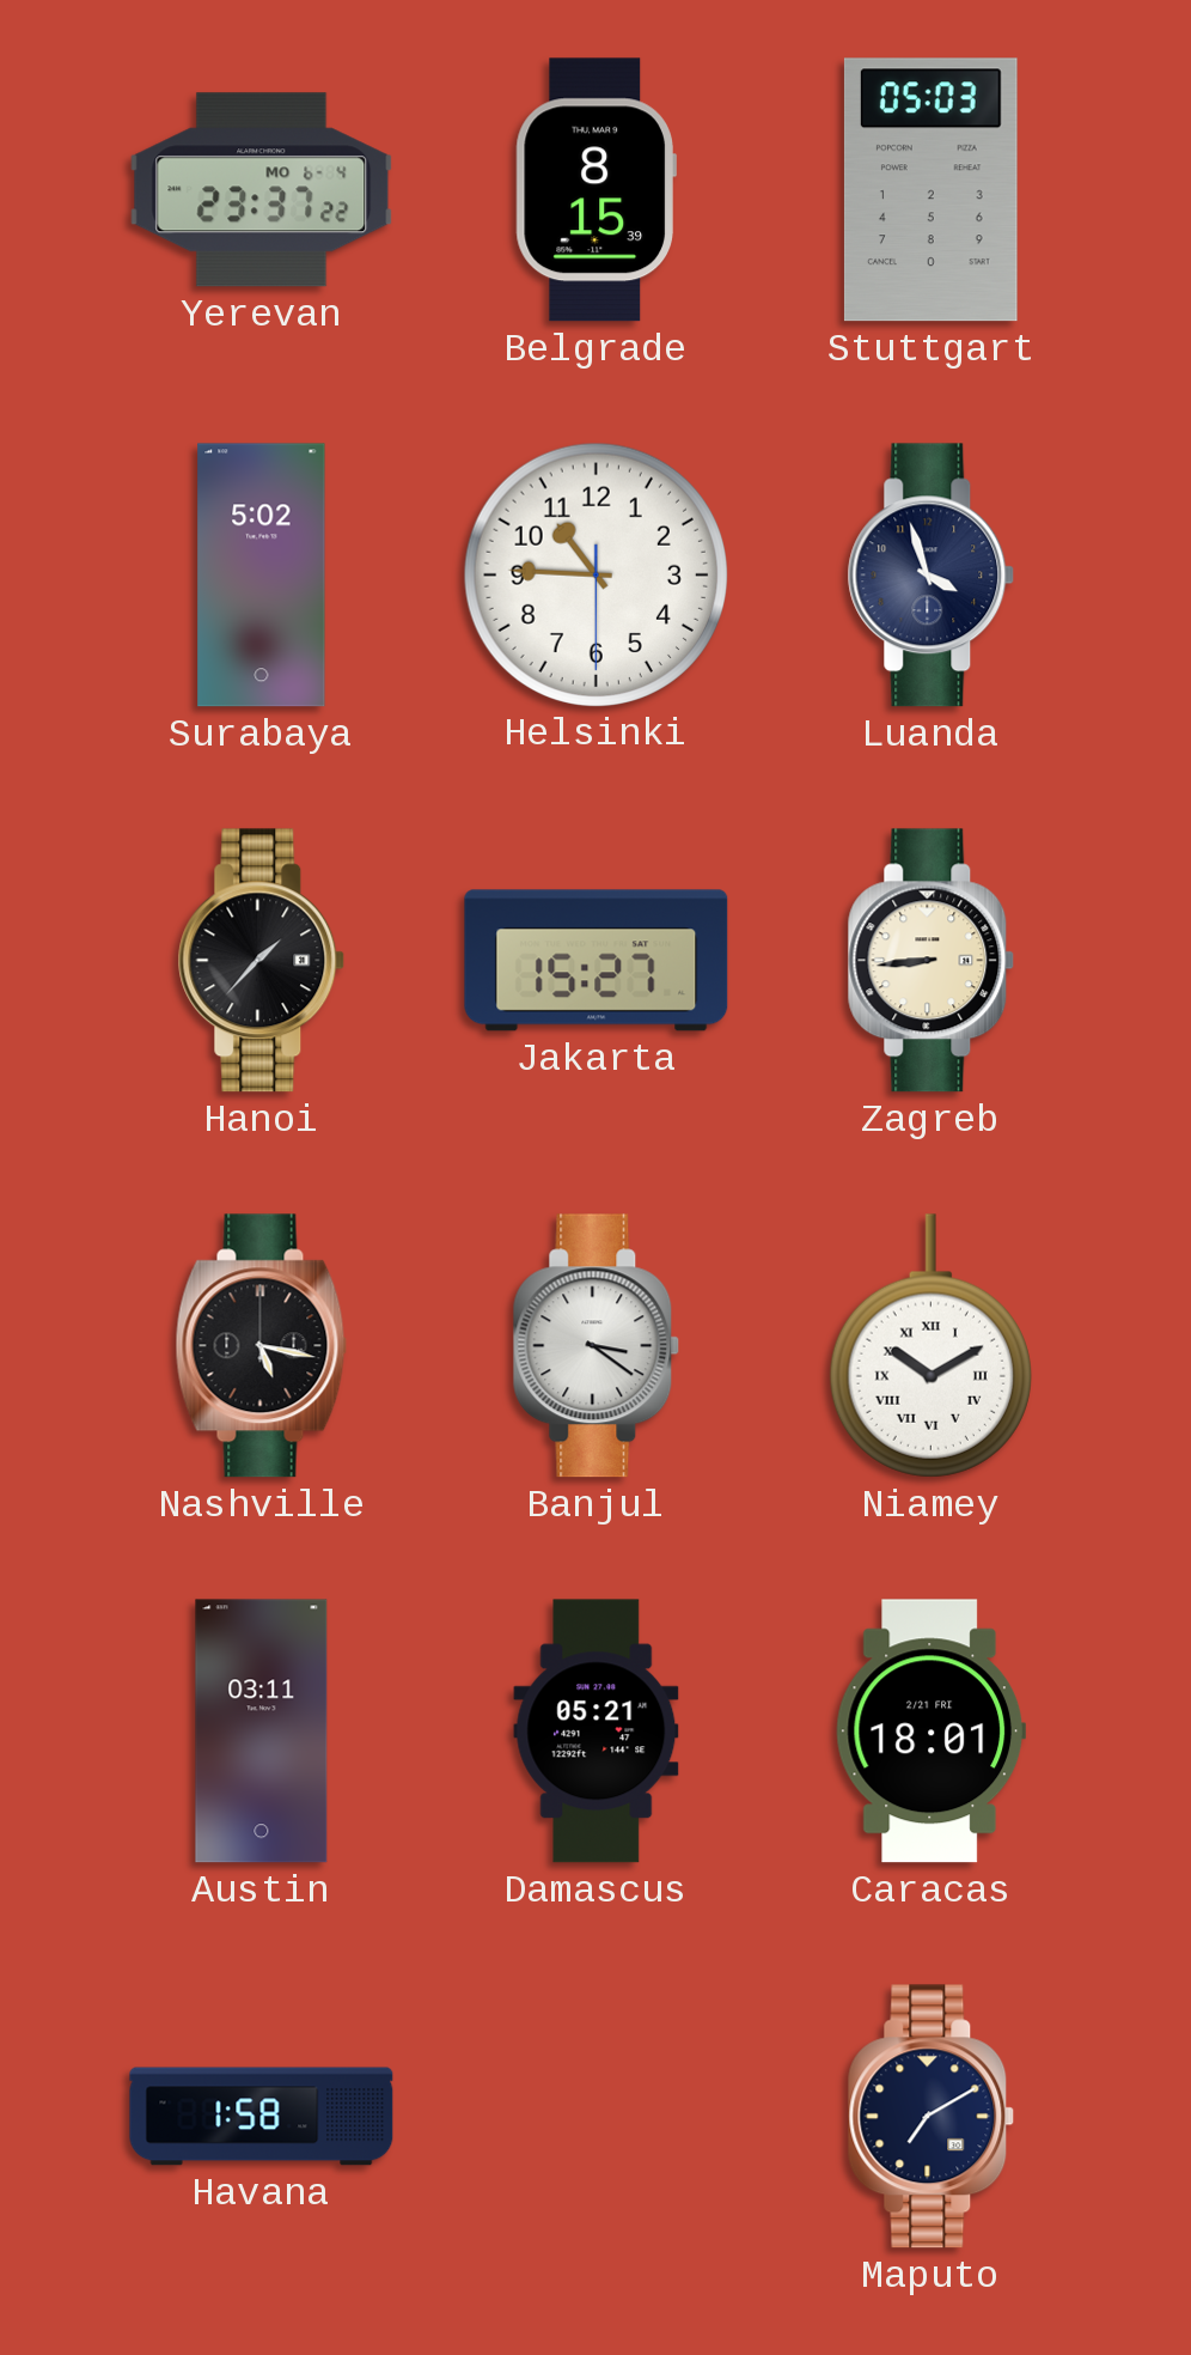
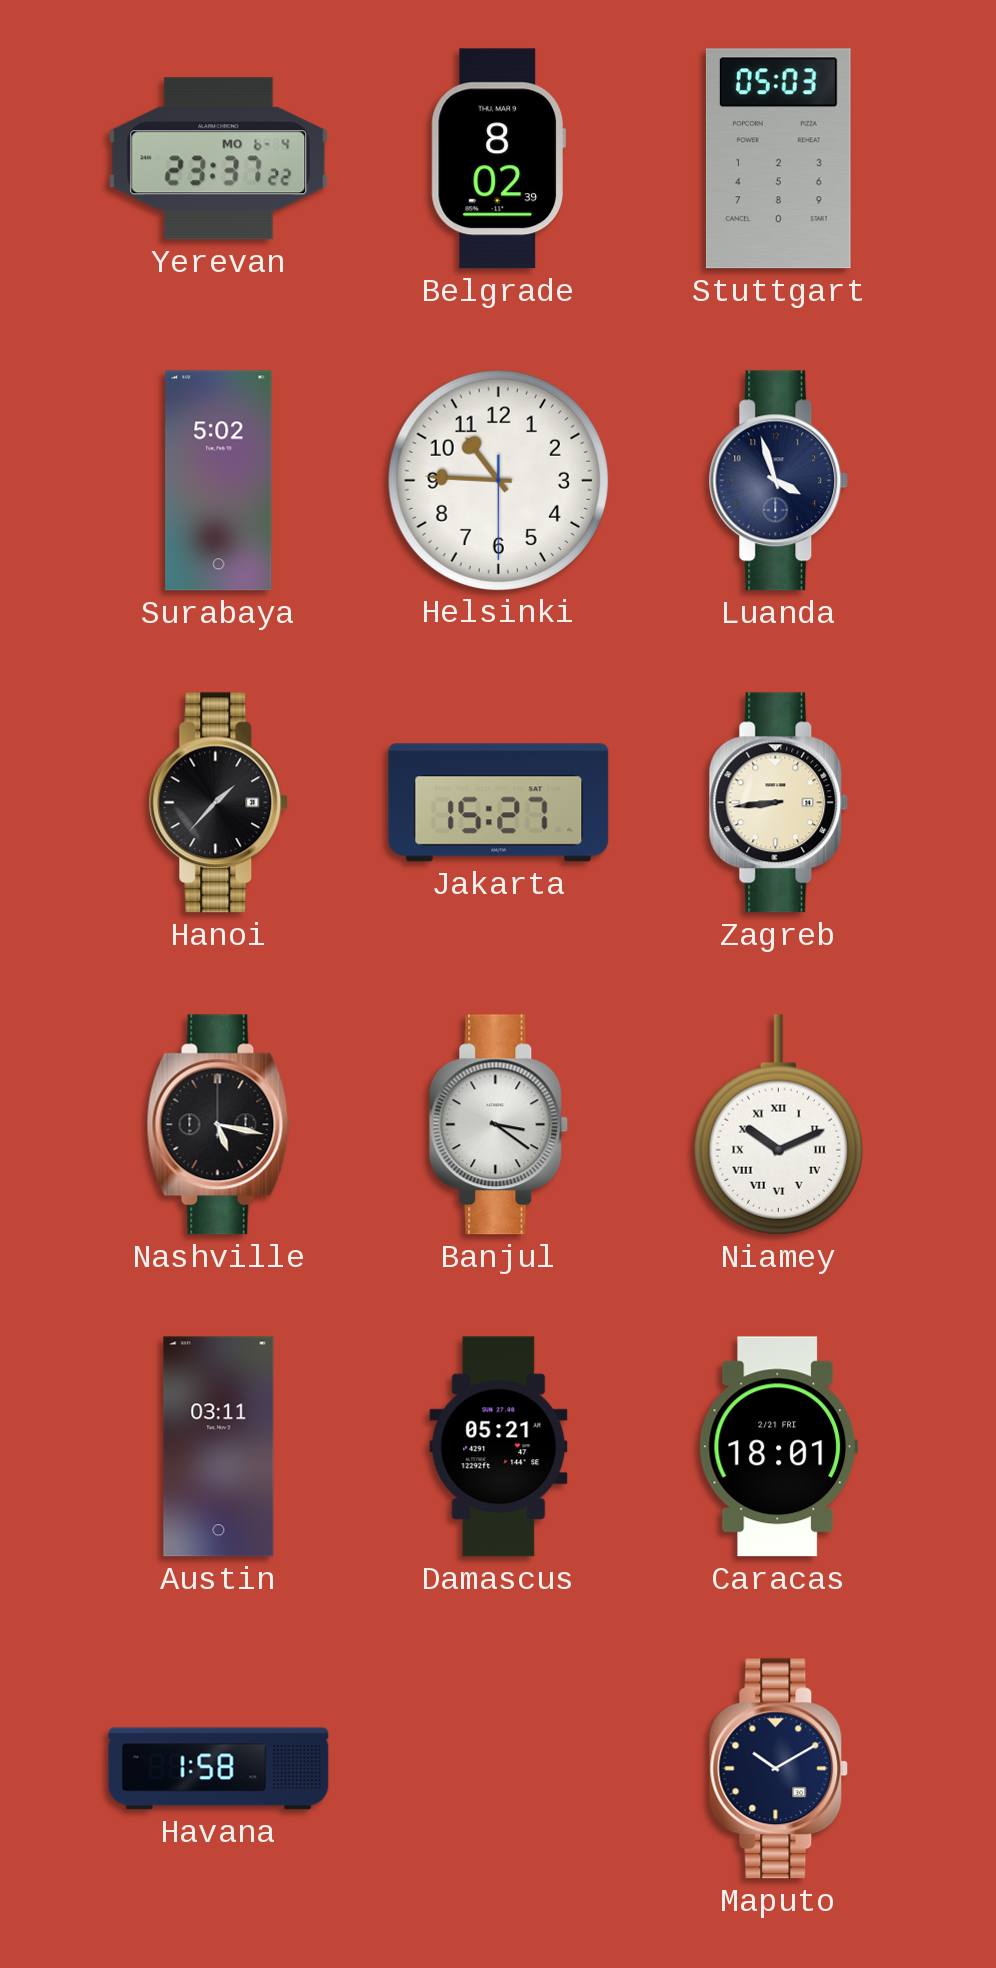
Belgrade: 8:15 -> 8:02
Niamey: 10:10 -> 10:11
Maputo: 7:10 -> 10:10
